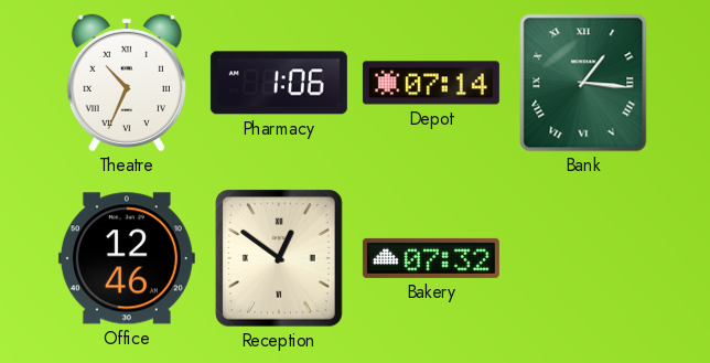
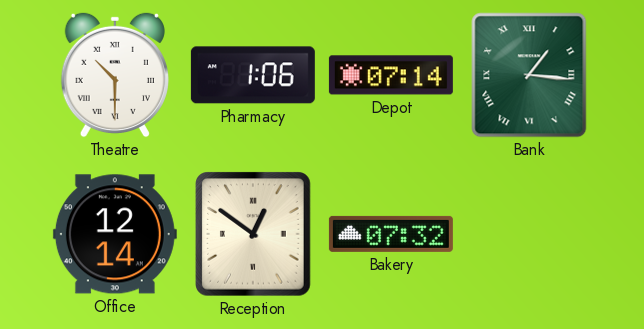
Theatre: 10:34 -> 10:30
Office: 12:46 -> 12:14
